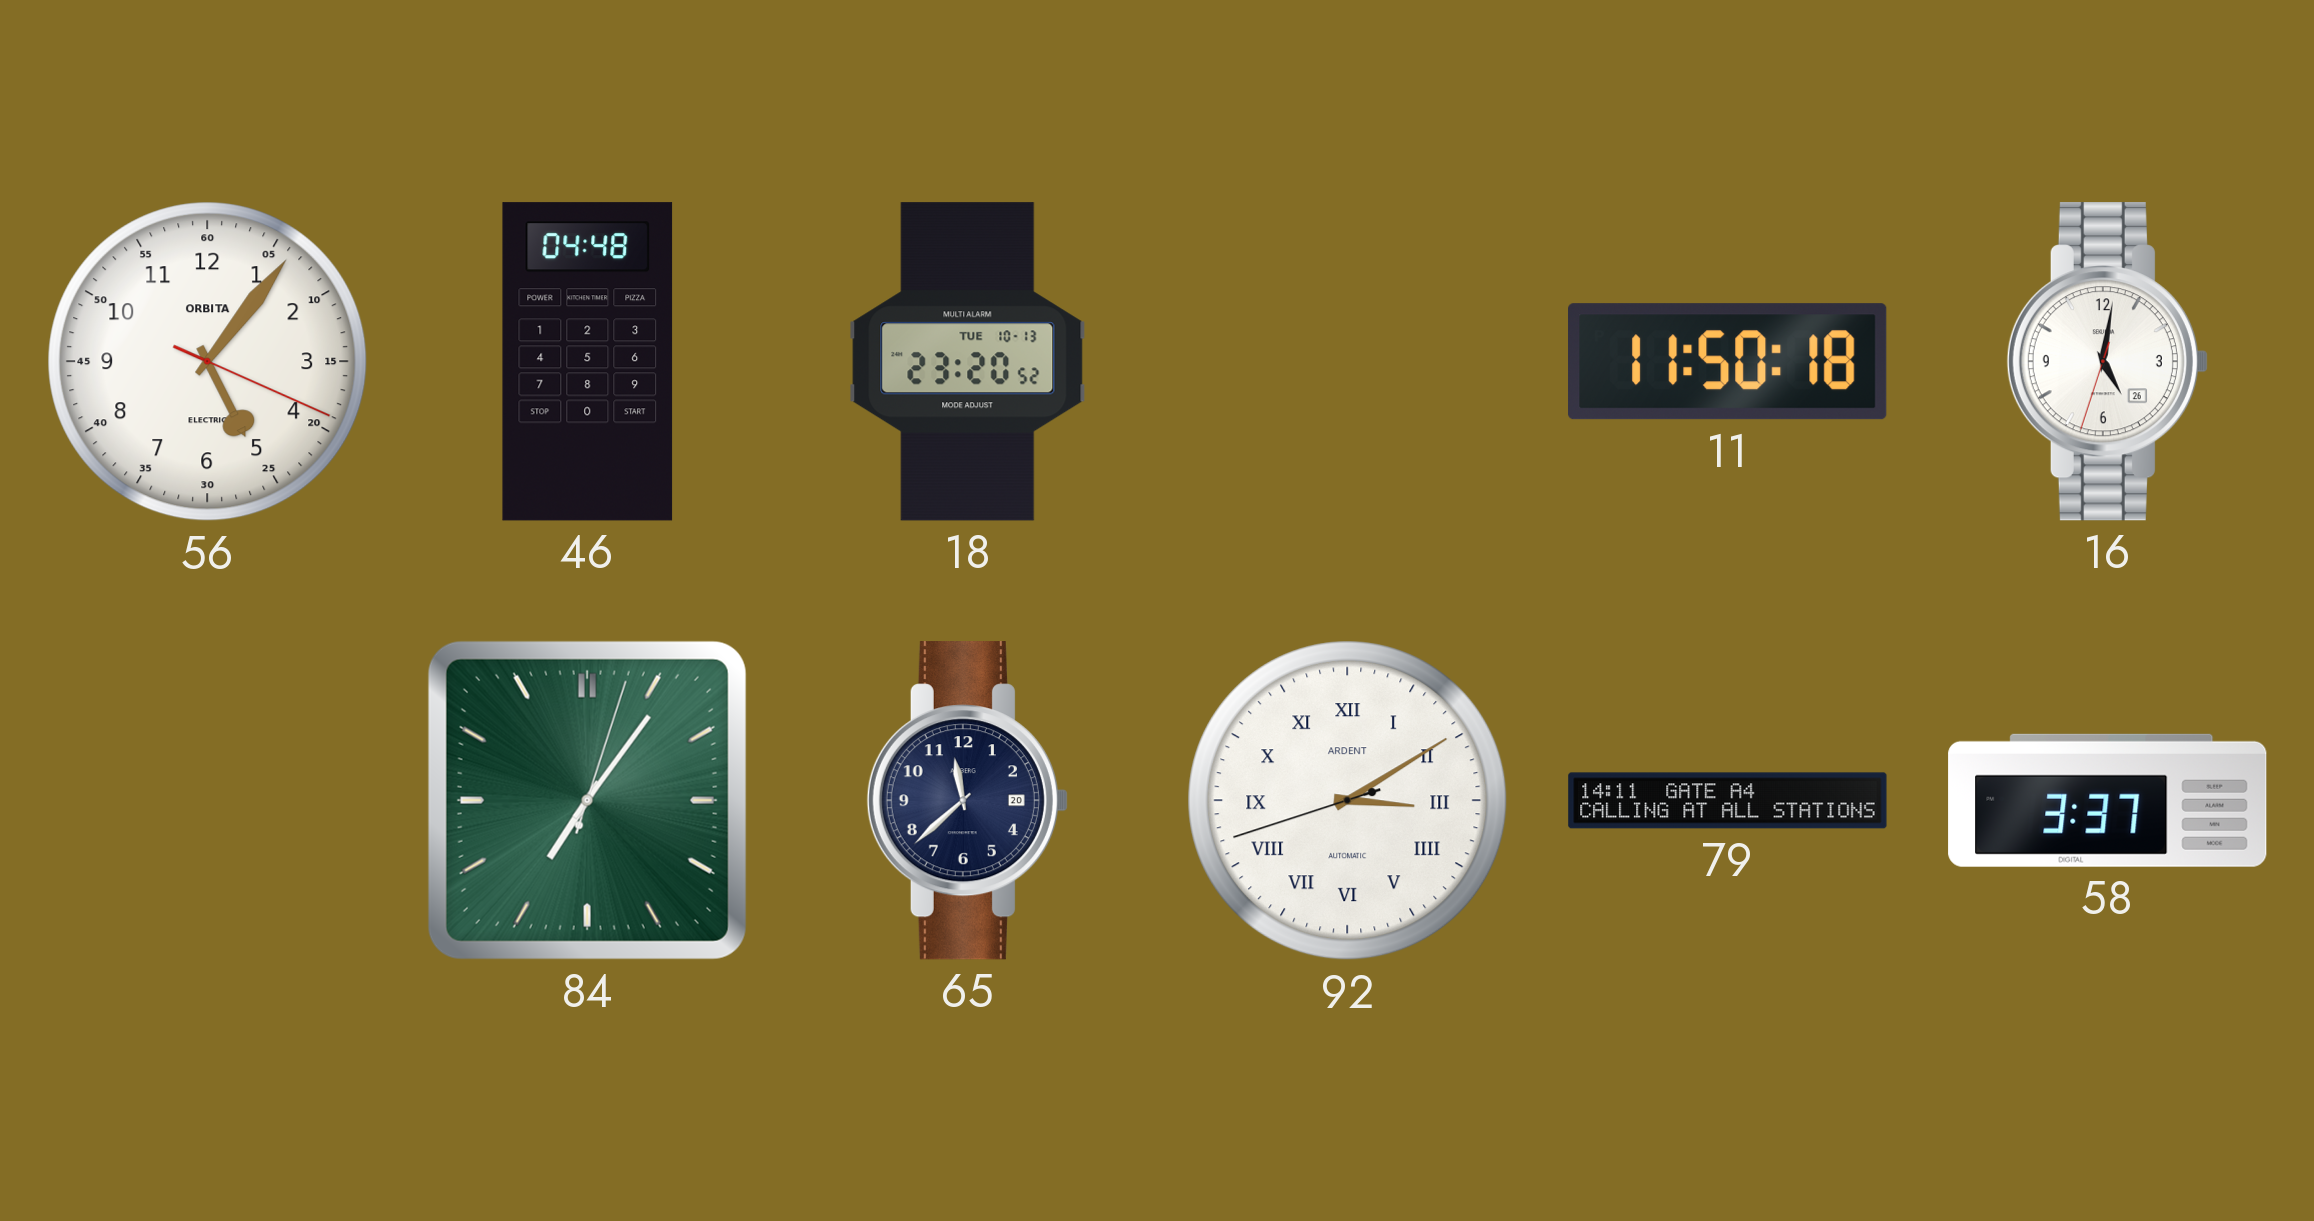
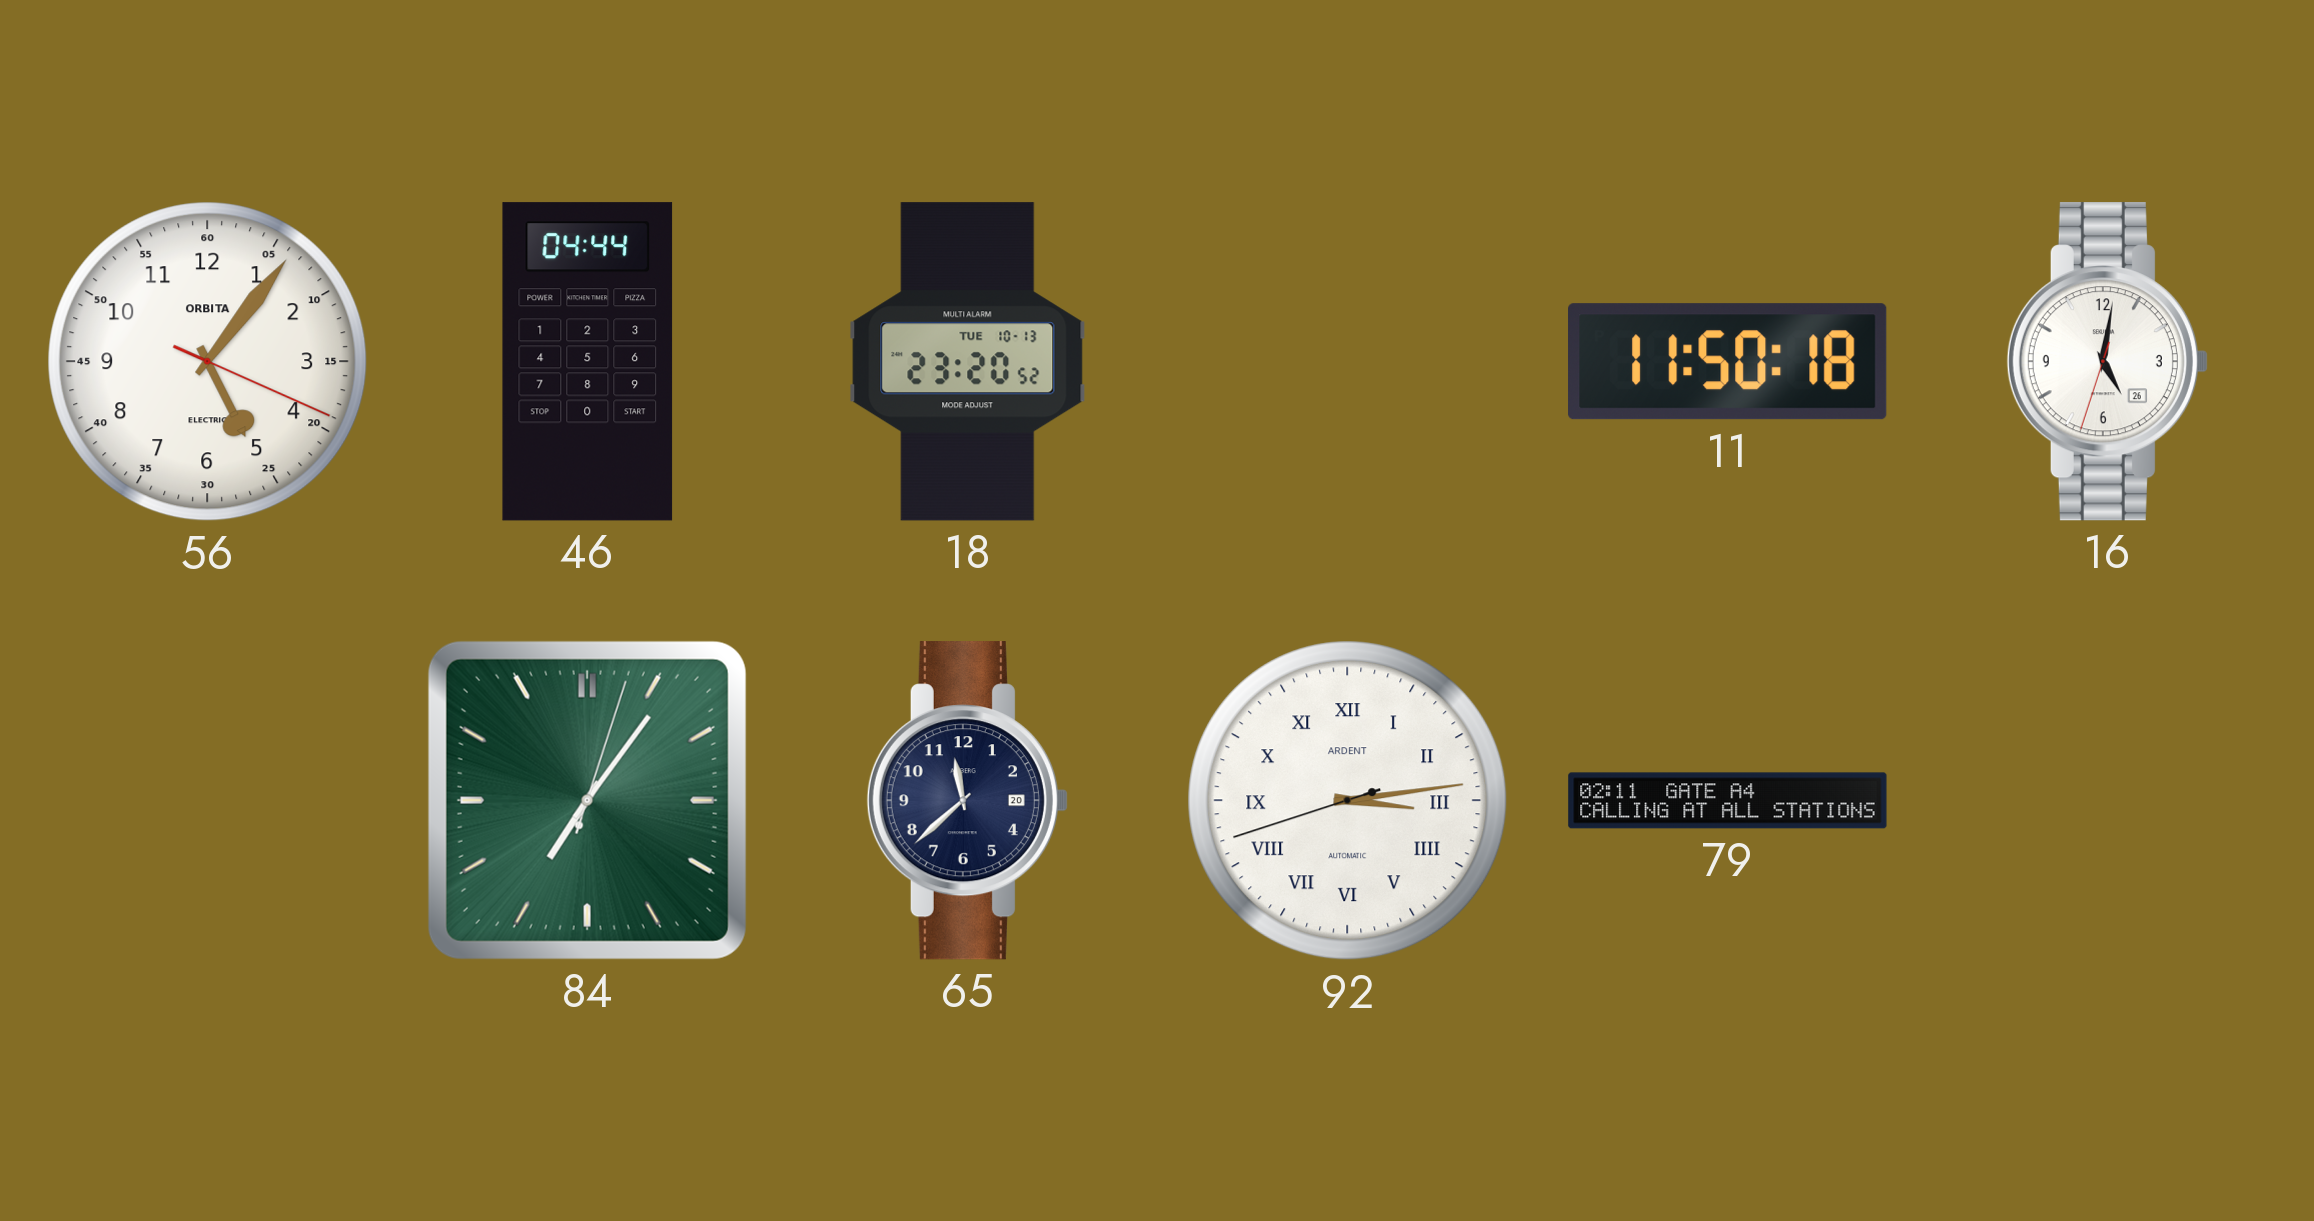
46: 04:48 -> 04:44
92: 3:09 -> 3:13
79: 14:11 -> 02:11
58: 3:37 -> none
